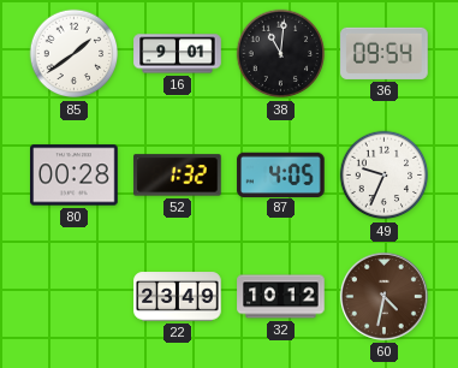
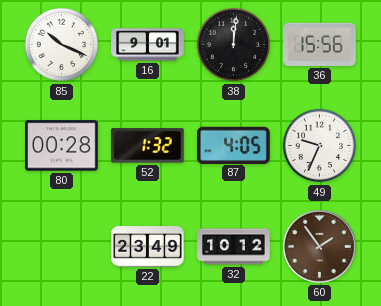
85: 1:39 -> 10:19
38: 11:01 -> 12:01
36: 09:54 -> 15:56
60: 4:32 -> 1:54
